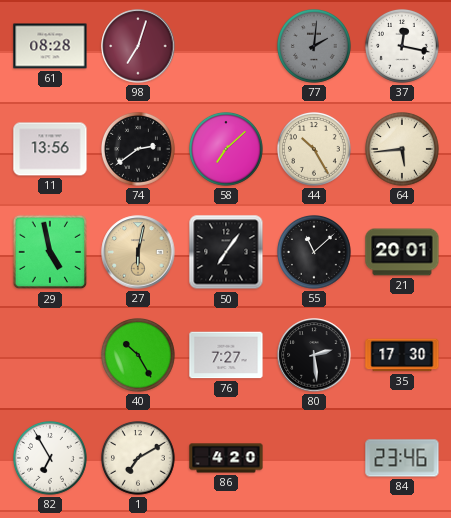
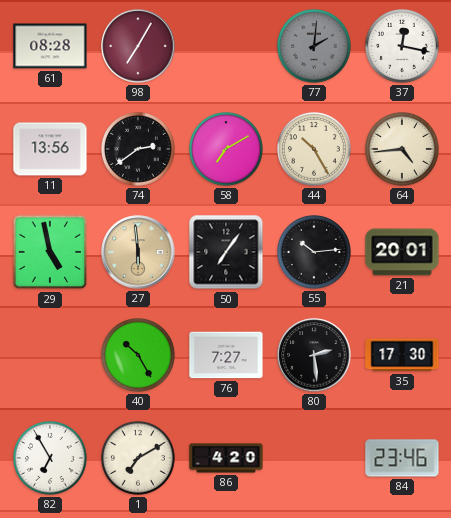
98: 7:03 -> 7:05
58: 7:08 -> 7:10
64: 5:44 -> 4:44
27: 6:02 -> 5:59
55: 11:08 -> 10:14
